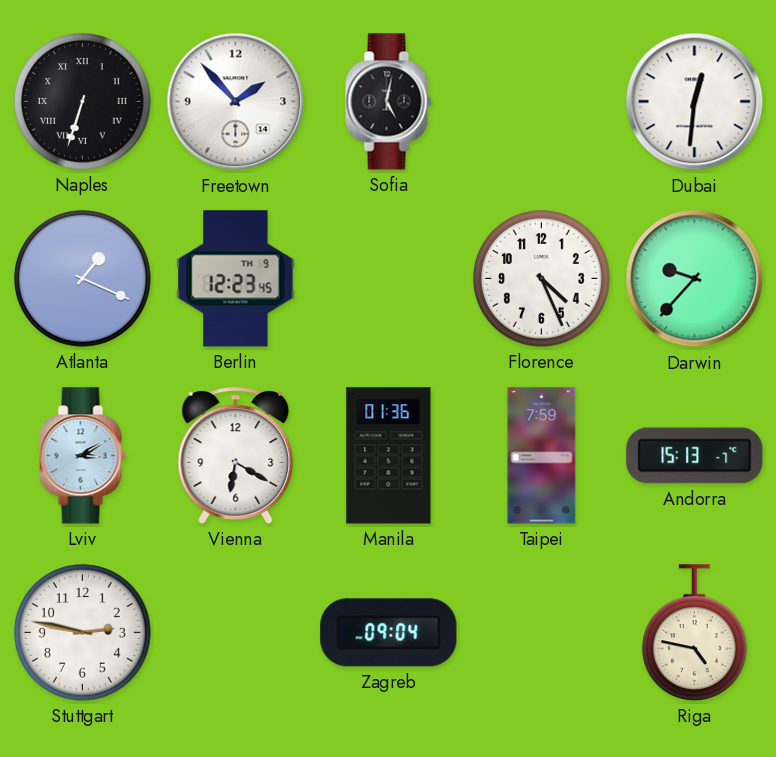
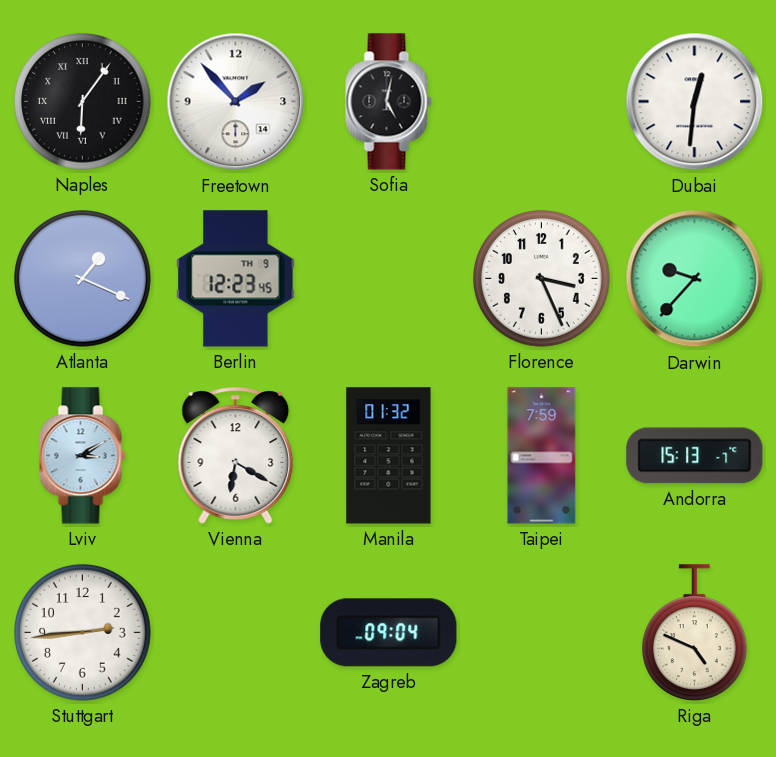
Naples: 6:33 -> 6:06
Florence: 4:26 -> 3:26
Manila: 01:36 -> 01:32
Stuttgart: 2:47 -> 2:44
Riga: 4:47 -> 4:49
